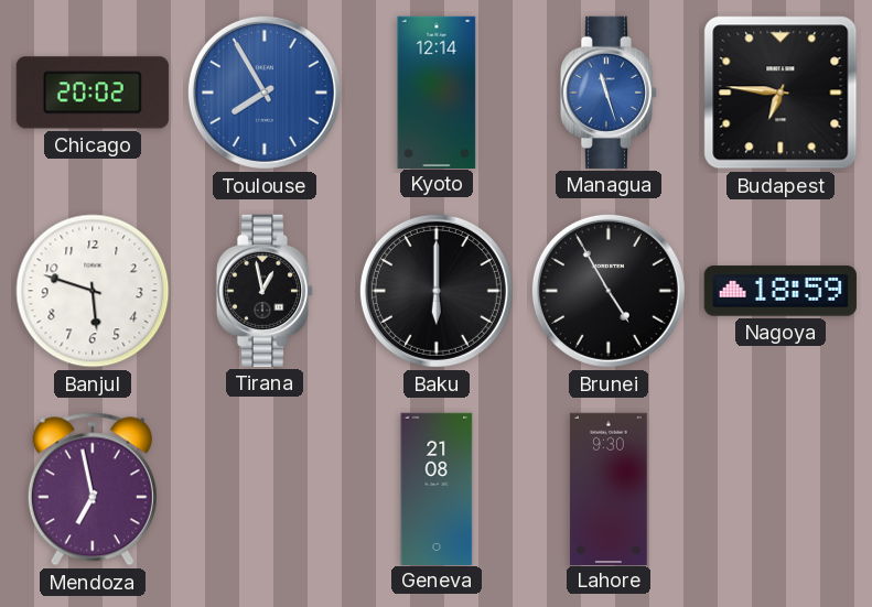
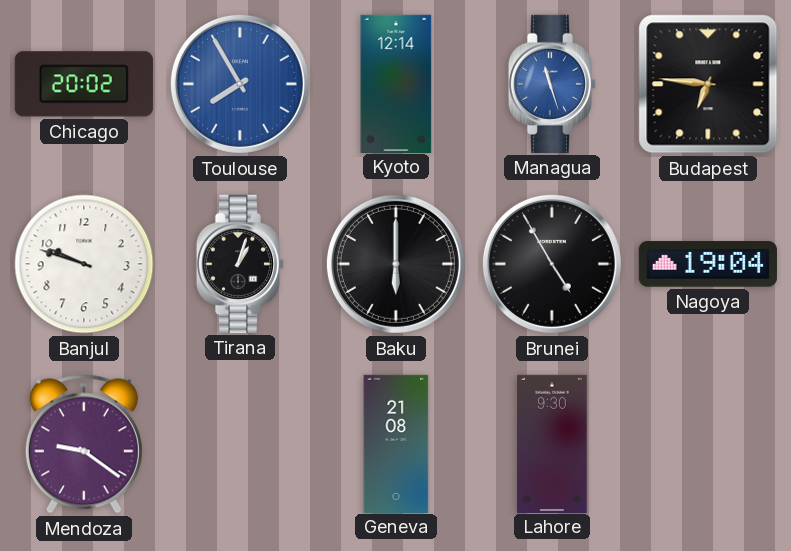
Banjul: 5:48 -> 9:48
Tirana: 12:58 -> 1:03
Nagoya: 18:59 -> 19:04
Mendoza: 6:58 -> 9:21
